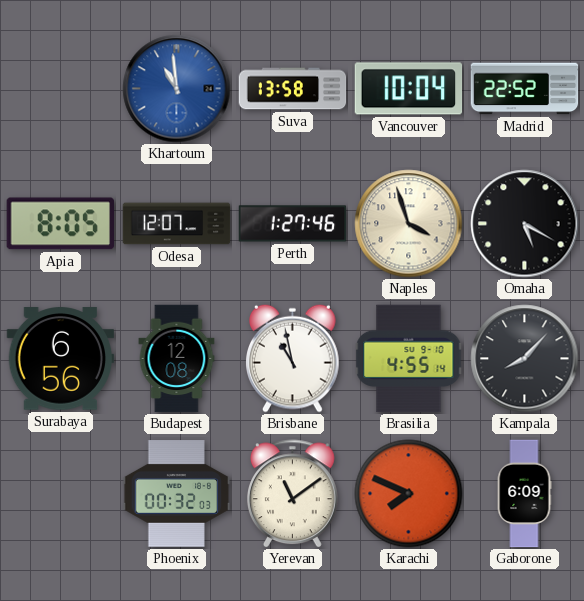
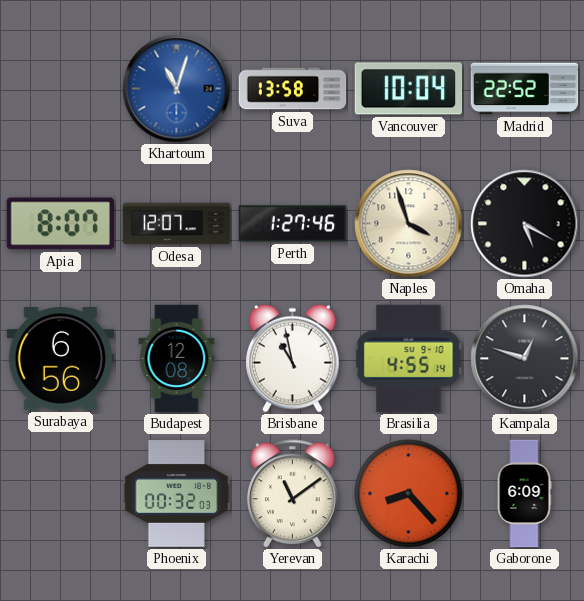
Khartoum: 10:59 -> 11:03
Apia: 8:05 -> 8:07
Kampala: 8:07 -> 12:48
Karachi: 7:49 -> 8:23
